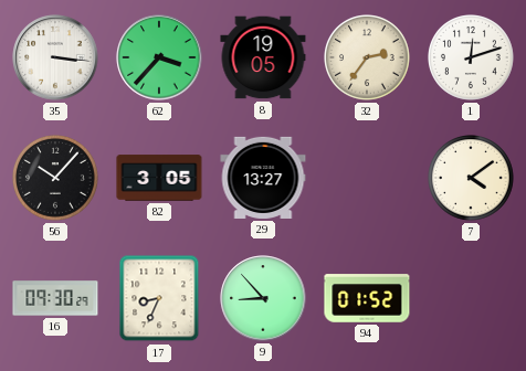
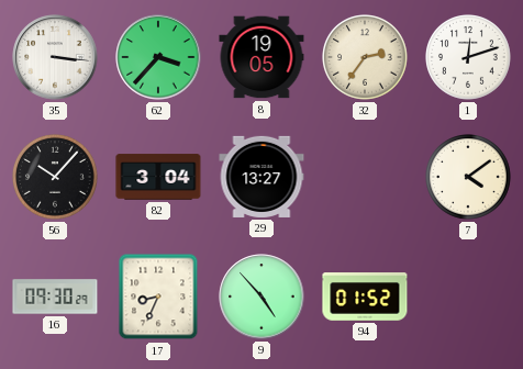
82: 3:05 -> 3:04
9: 8:53 -> 4:53
